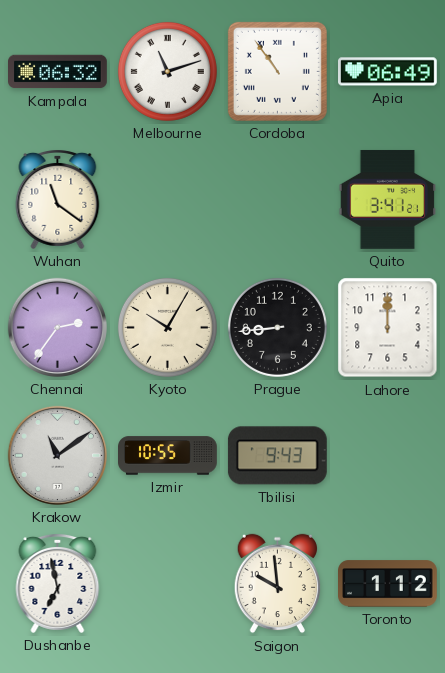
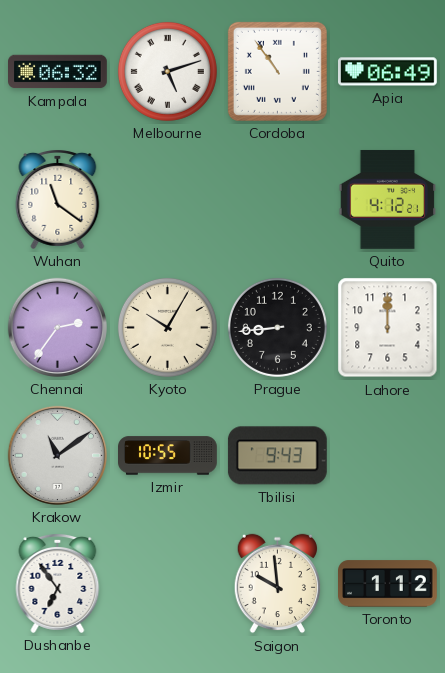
Melbourne: 11:12 -> 5:12
Quito: 3:41 -> 4:12
Dushanbe: 6:58 -> 6:54
